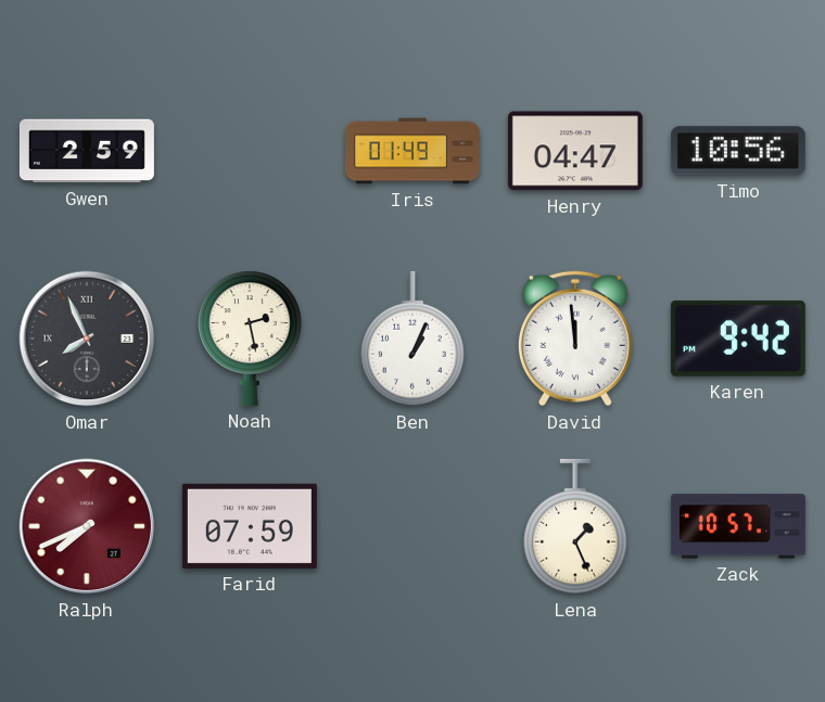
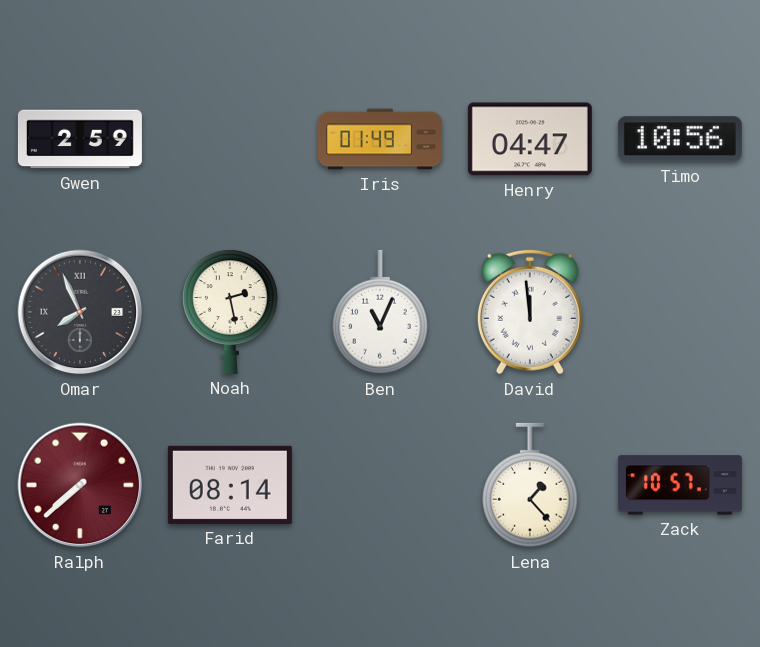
Ben: 1:04 -> 11:04
Karen: 9:42 -> none
Ralph: 7:41 -> 7:38
Farid: 07:59 -> 08:14
Lena: 1:26 -> 1:23
